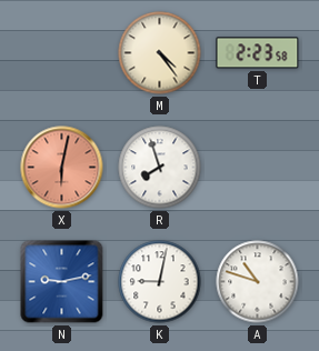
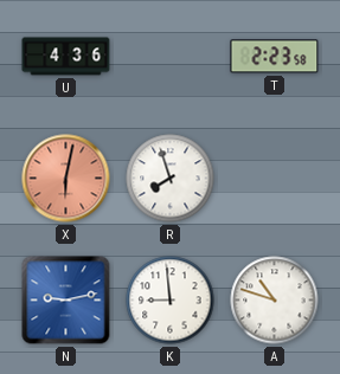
U: none -> 4:36
M: 4:24 -> none
K: 9:02 -> 8:59
